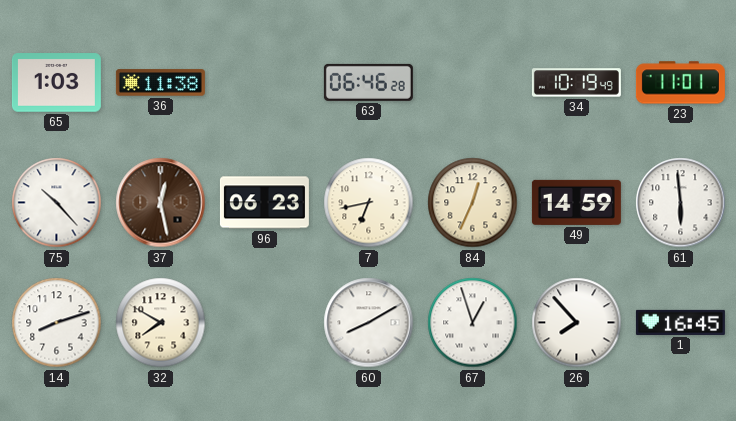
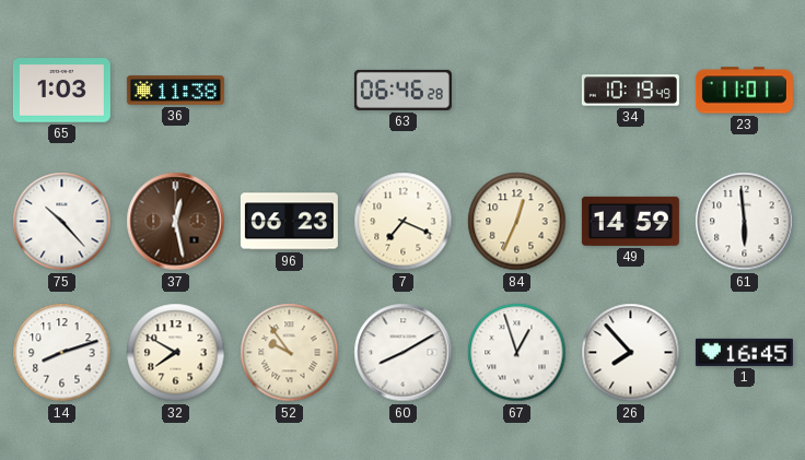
7: 6:43 -> 7:19
52: none -> 9:54
